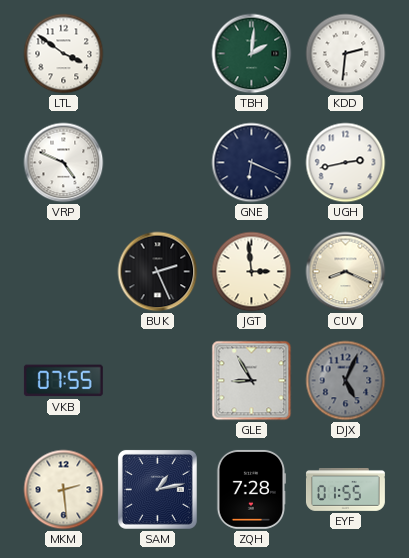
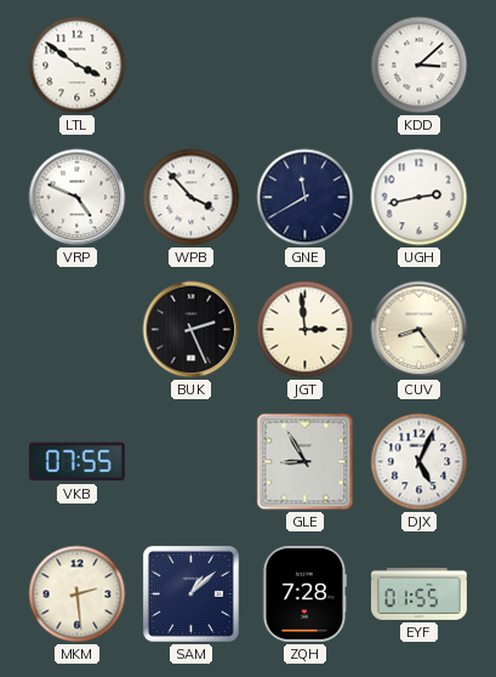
TBH: 2:01 -> none
KDD: 2:31 -> 3:08
WPB: none -> 3:53
GNE: 6:19 -> 11:40
CUV: 8:19 -> 8:24
DJX dial: grey -> white
SAM: 1:13 -> 1:08
